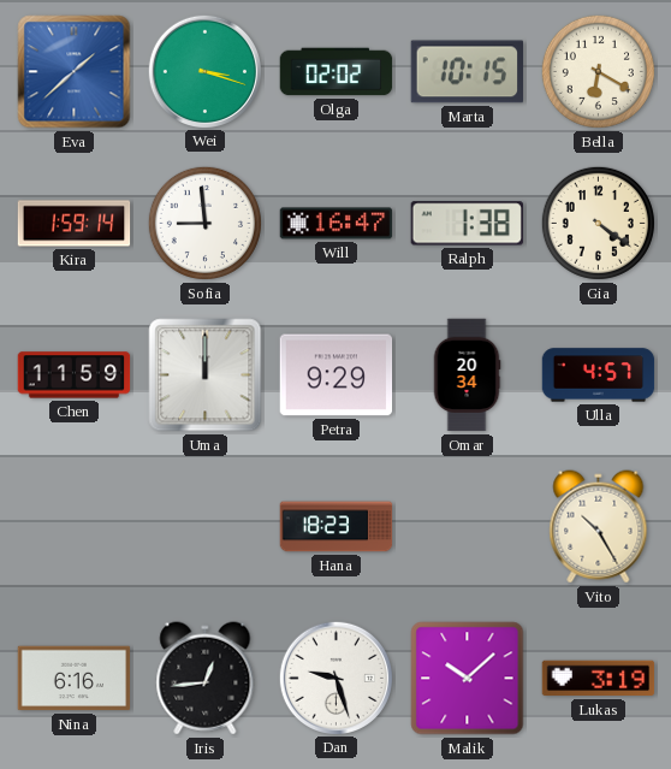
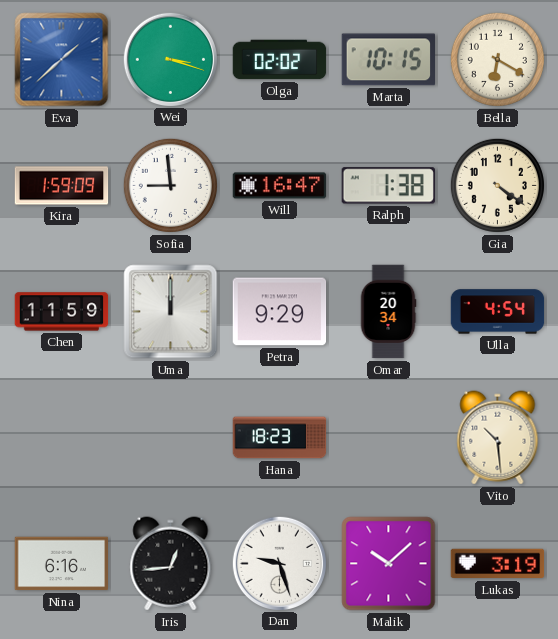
Kira: 1:59:14 -> 1:59:09
Ulla: 4:57 -> 4:54
Vito: 10:25 -> 10:29
